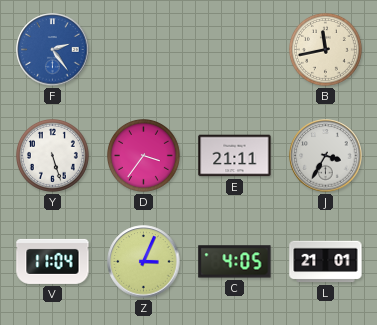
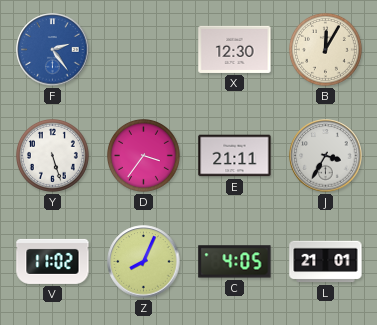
X: none -> 12:30
B: 11:43 -> 12:05
V: 11:04 -> 11:02
Z: 3:04 -> 8:04
